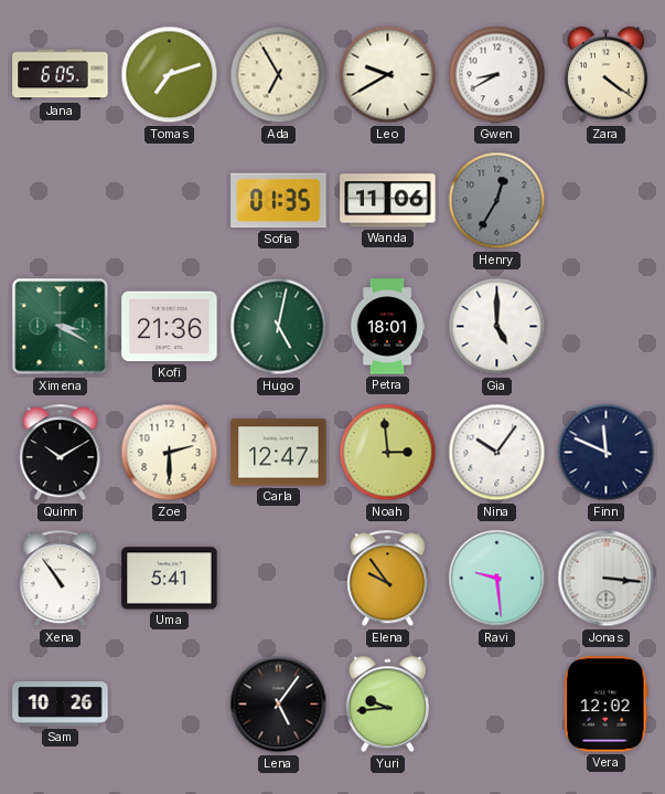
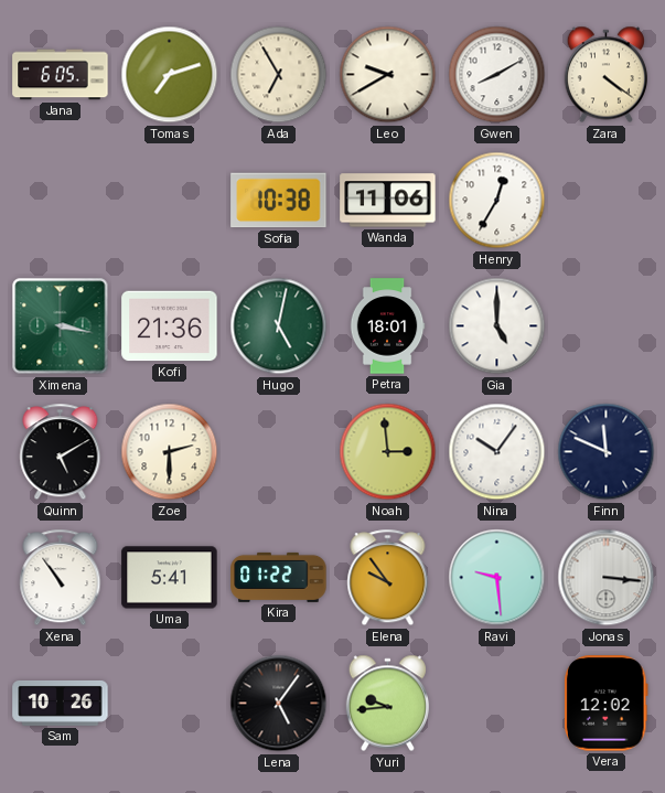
Gwen: 8:40 -> 8:10
Sofia: 01:35 -> 10:38
Henry dial: grey -> white
Ximena: 3:20 -> 3:17
Quinn: 10:10 -> 5:10
Carla: 12:47 -> none
Kira: none -> 01:22
